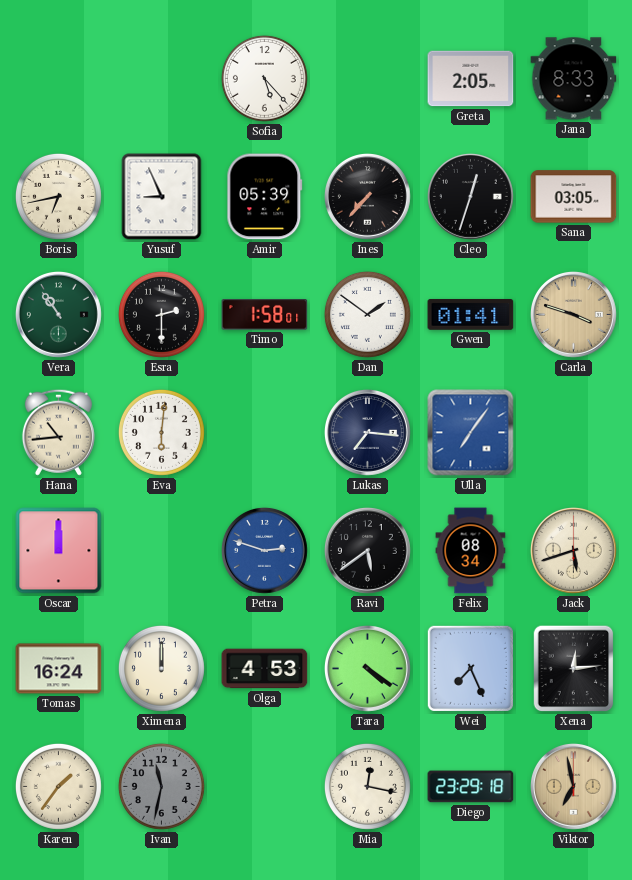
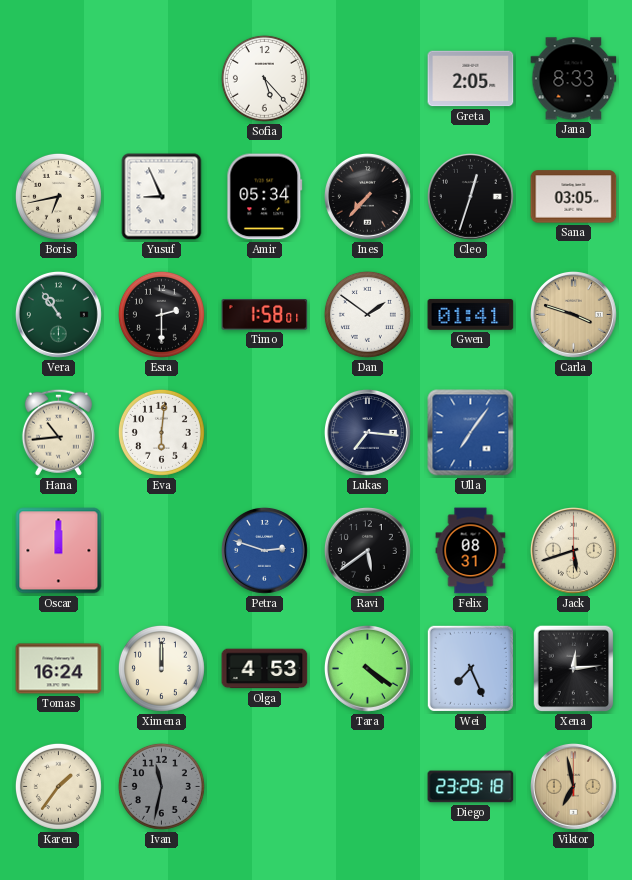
Amir: 05:39 -> 05:34
Felix: 08:34 -> 08:31
Mia: 12:17 -> none
